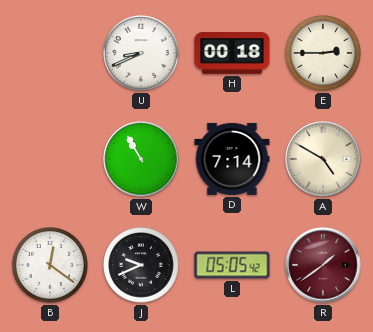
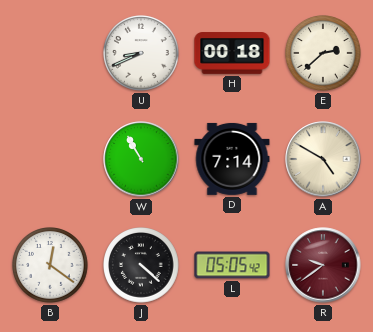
E: 2:45 -> 2:38
J: 9:41 -> 4:22
R: 1:39 -> 9:39
